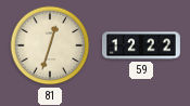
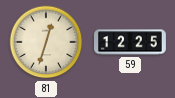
59: 12:22 -> 12:25
